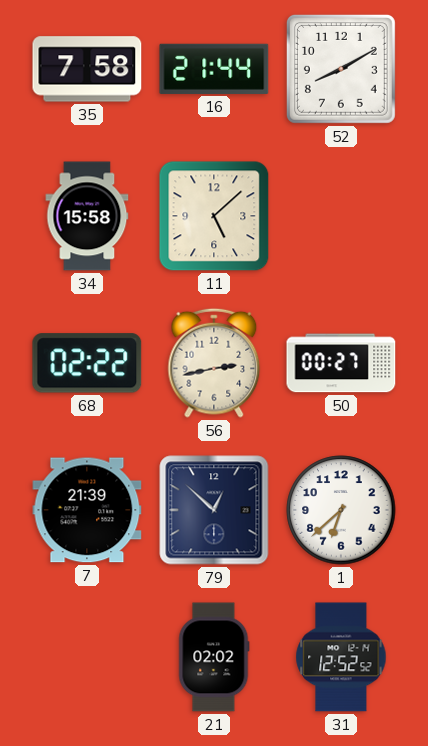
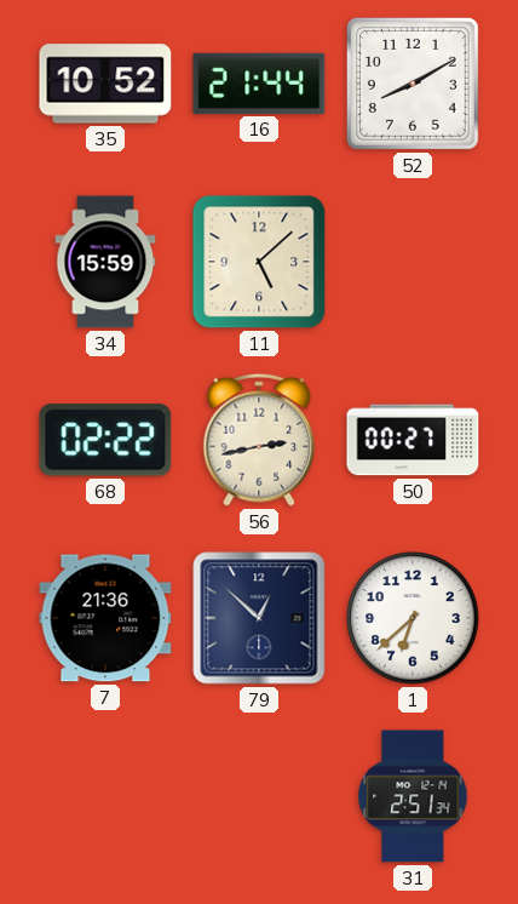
35: 7:58 -> 10:52
34: 15:58 -> 15:59
7: 21:39 -> 21:36
21: 02:02 -> none
31: 12:52 -> 2:51
